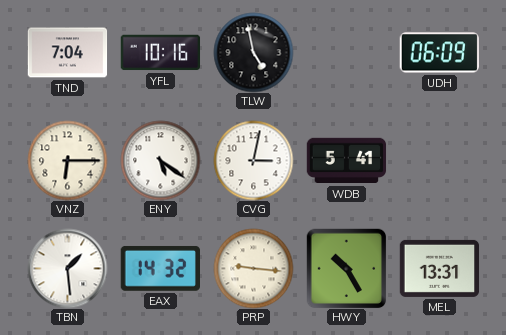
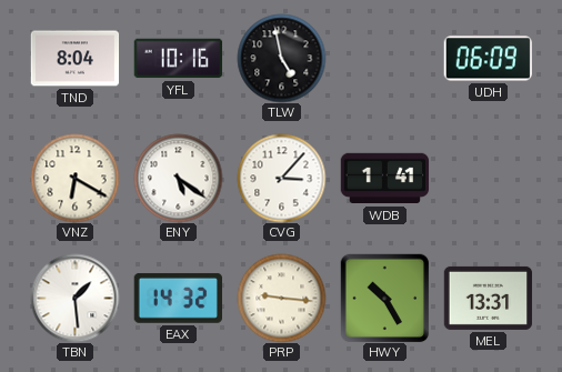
TND: 7:04 -> 8:04
VNZ: 6:15 -> 6:20
CVG: 3:02 -> 3:07
WDB: 5:41 -> 1:41
